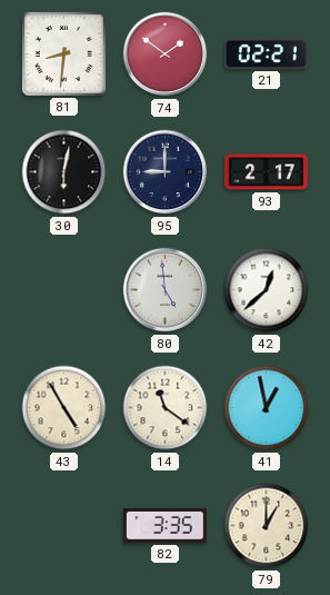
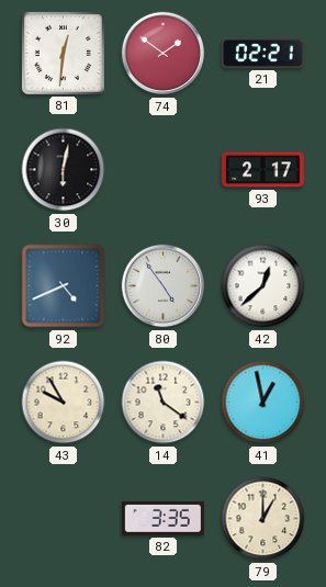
81: 8:31 -> 12:31
95: 9:00 -> none
92: none -> 4:41
80: 4:59 -> 4:54
43: 4:55 -> 9:55
